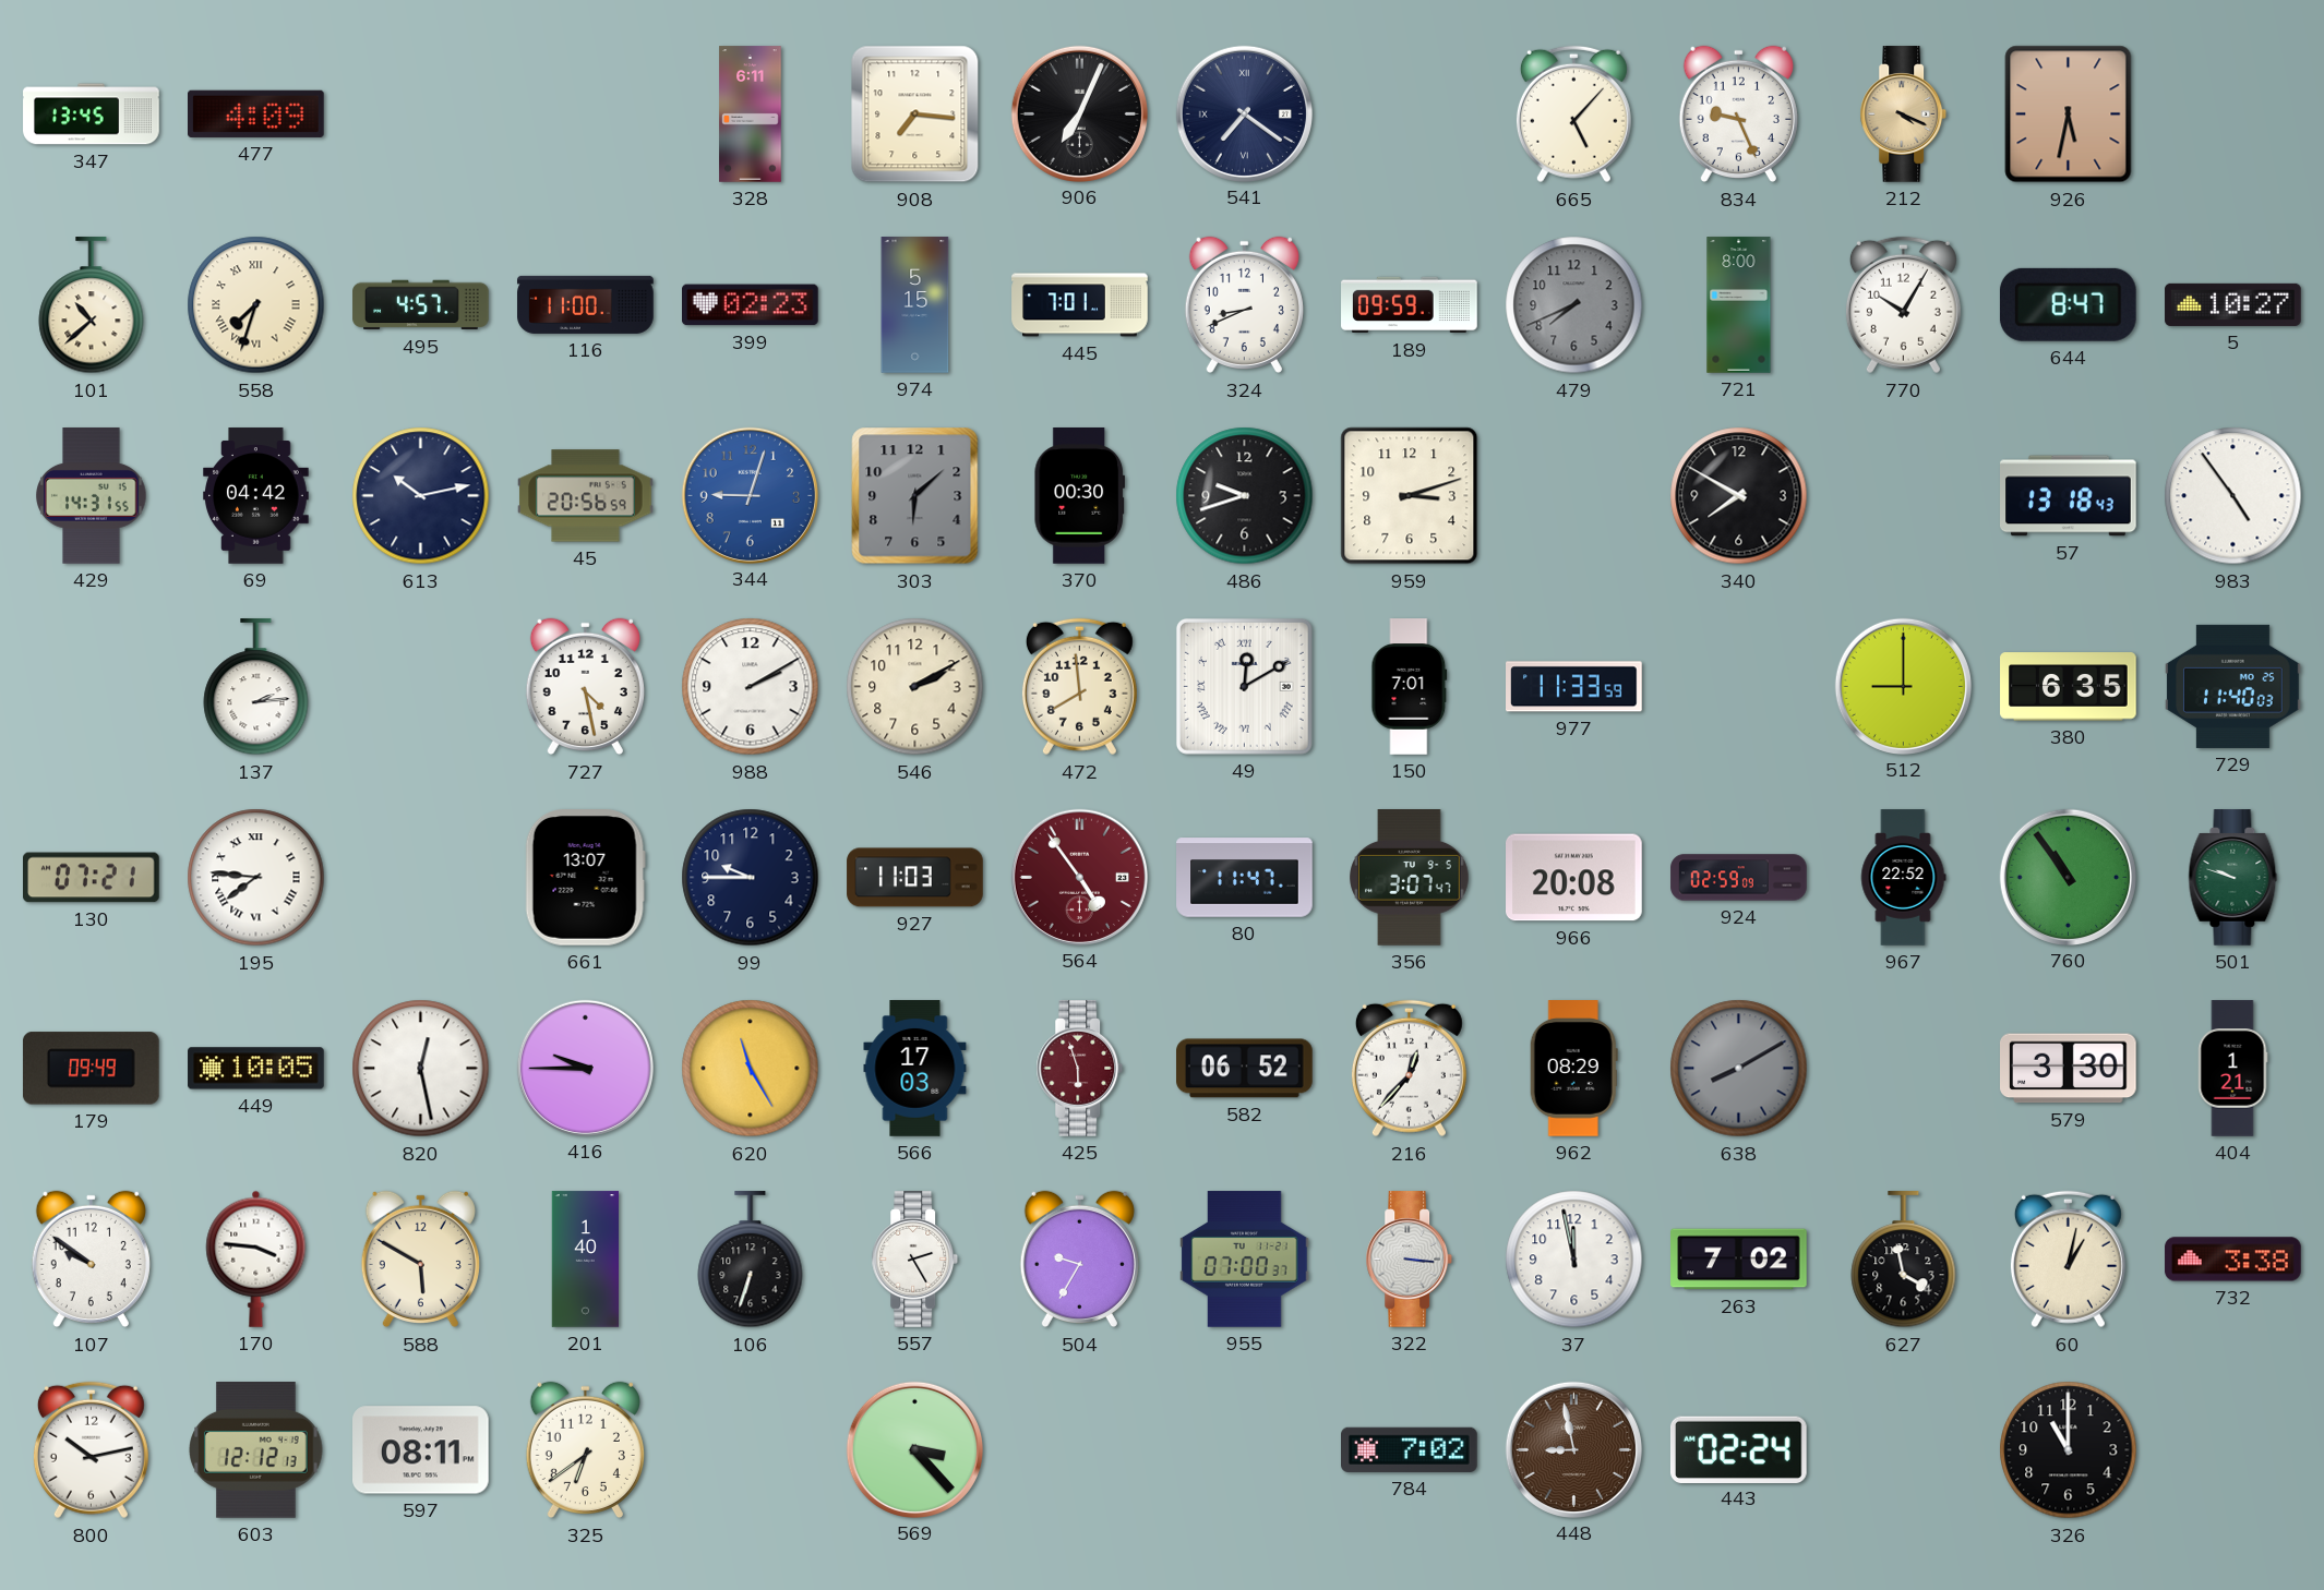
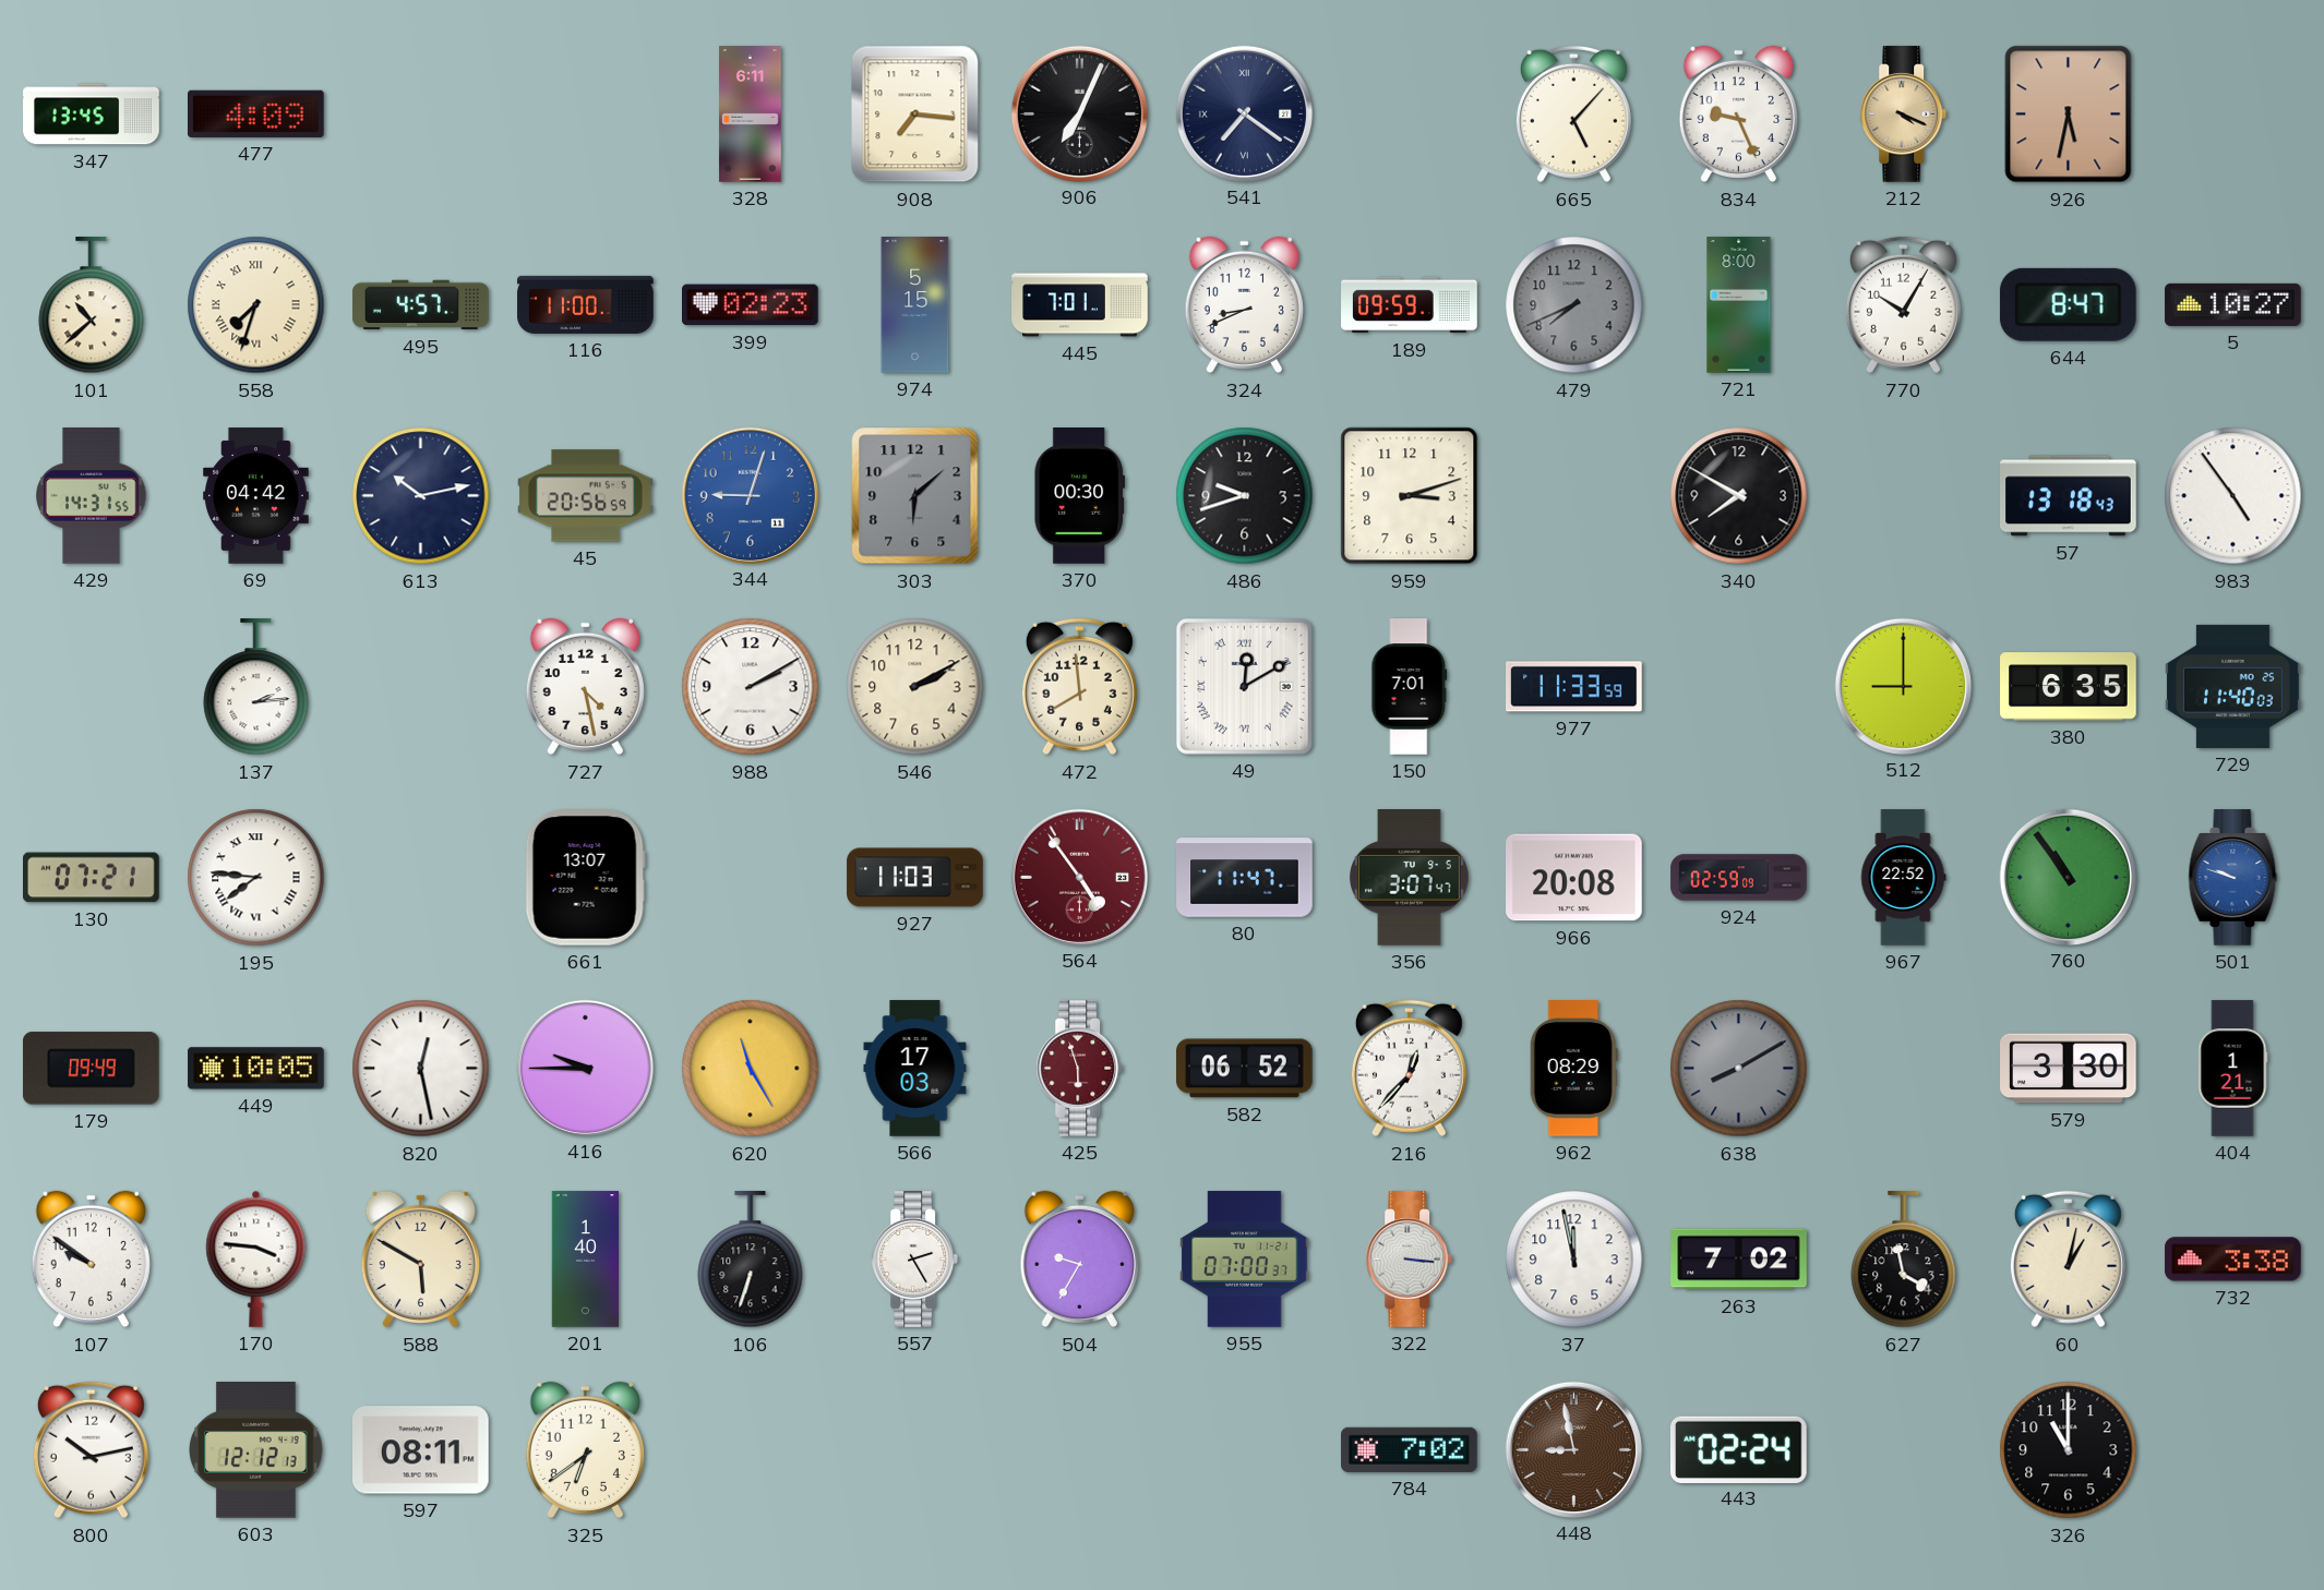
99: 9:45 -> none
501 dial: green -> blue
569: 3:23 -> none
